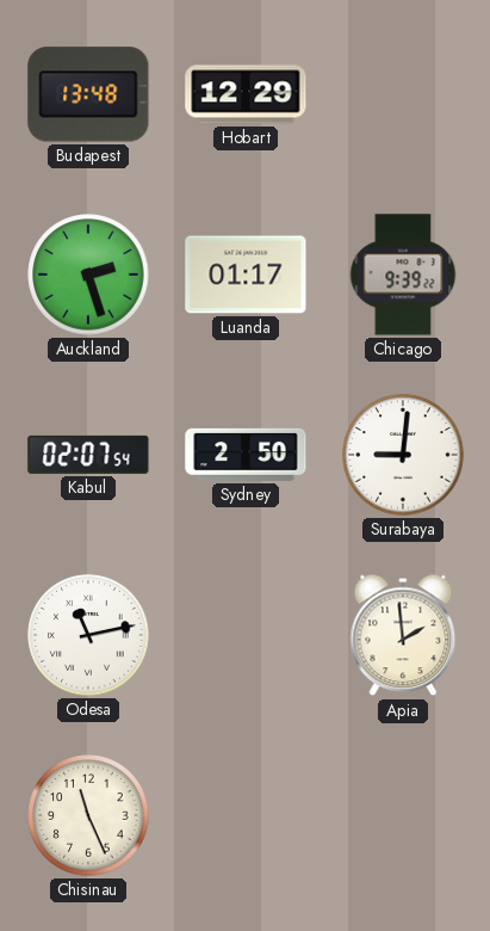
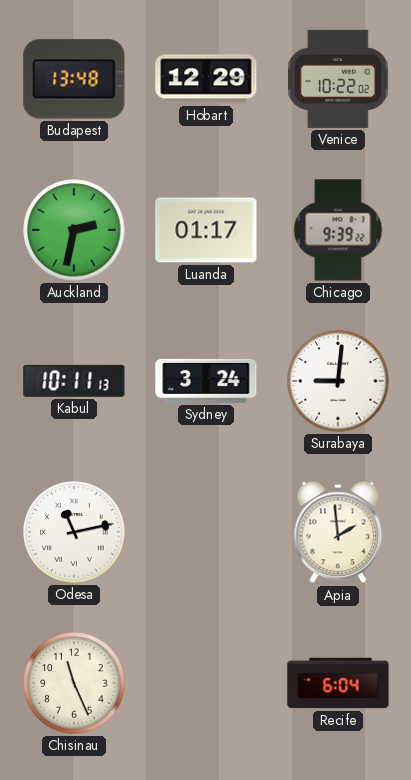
Venice: none -> 10:22
Auckland: 2:27 -> 2:32
Kabul: 02:07 -> 10:11
Sydney: 2:50 -> 3:24
Recife: none -> 6:04
